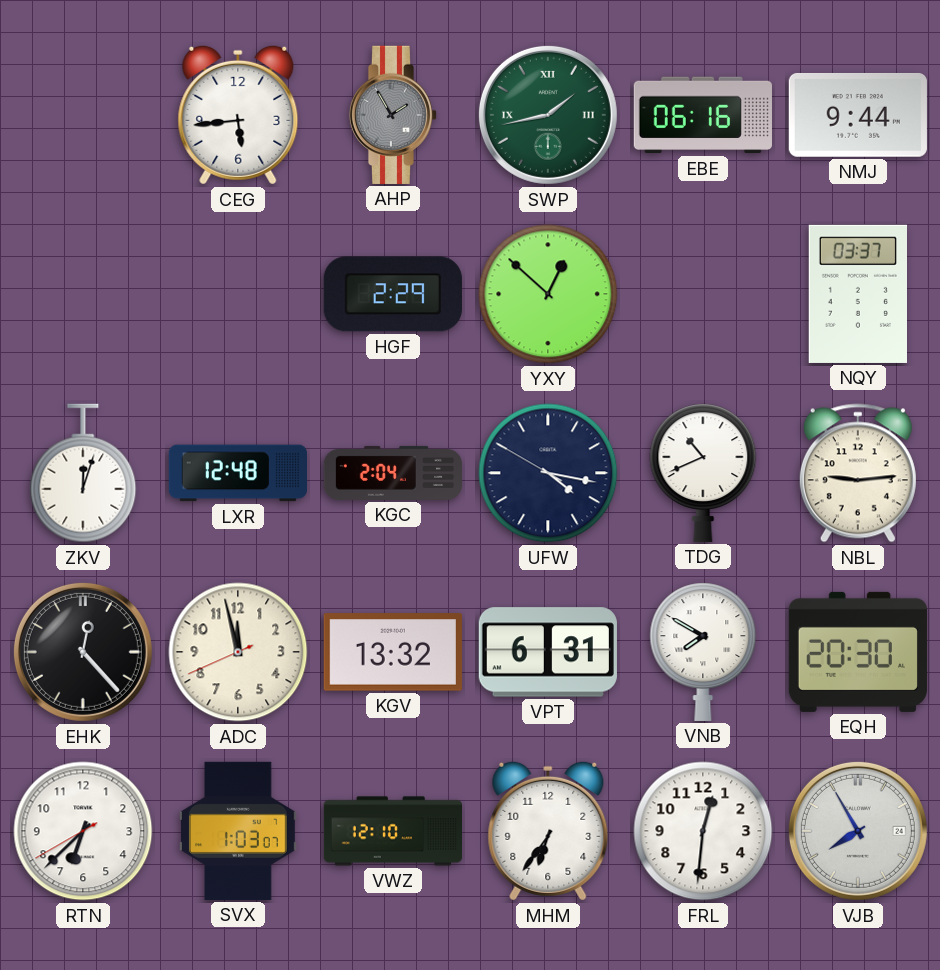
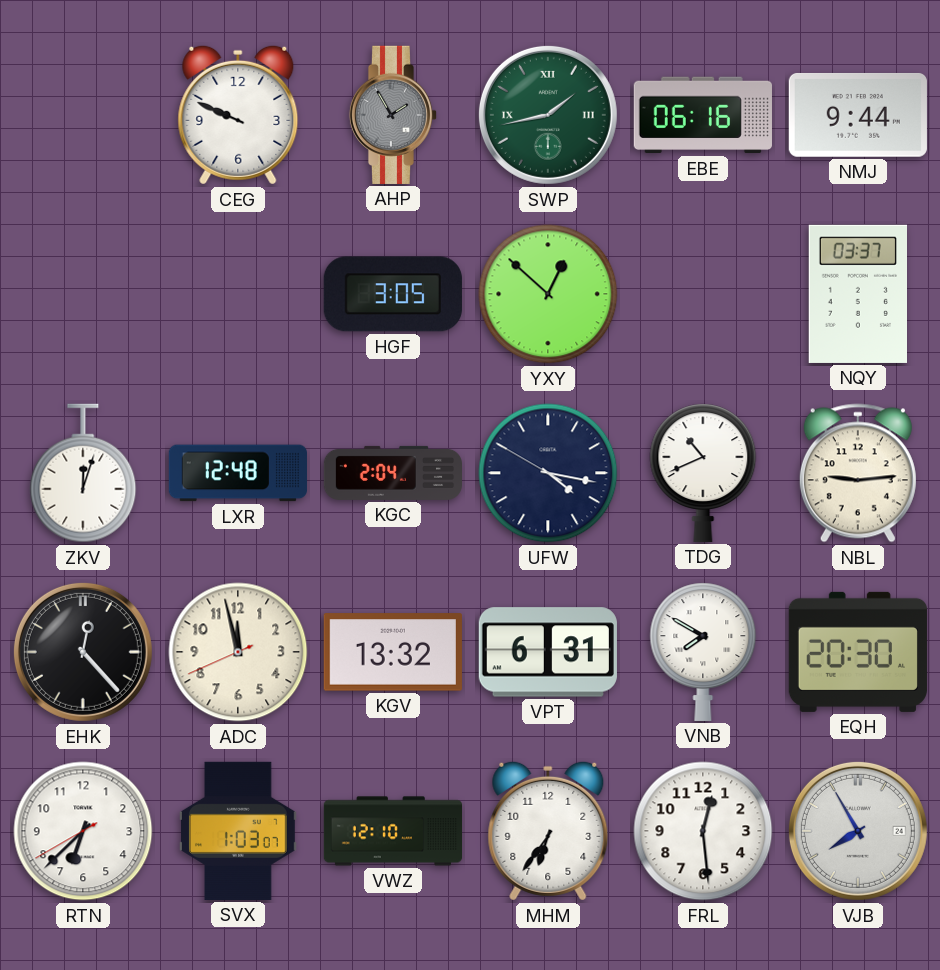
CEG: 5:44 -> 9:49
HGF: 2:29 -> 3:05
FRL: 12:31 -> 12:29
